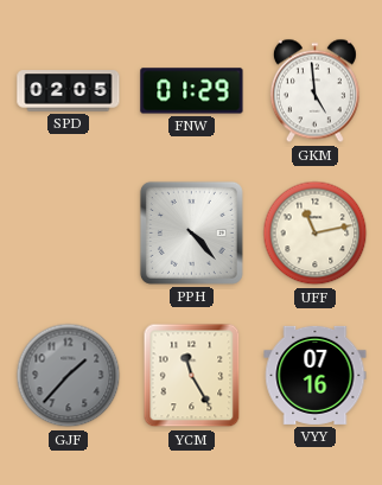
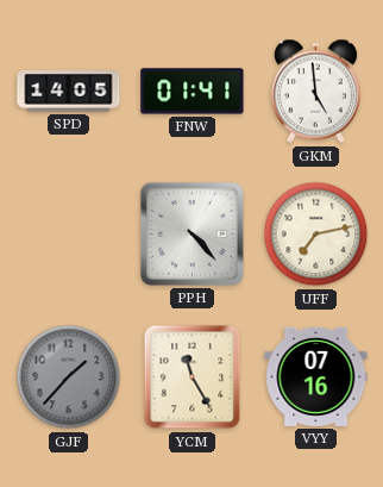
SPD: 02:05 -> 14:05
FNW: 01:29 -> 01:41
UFF: 11:13 -> 7:13
